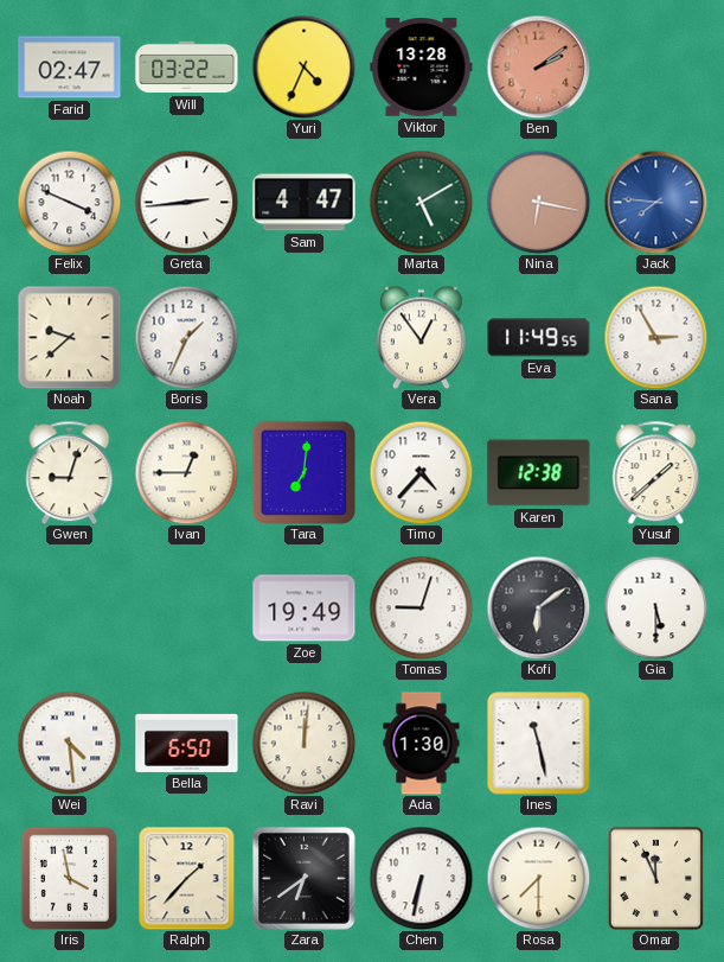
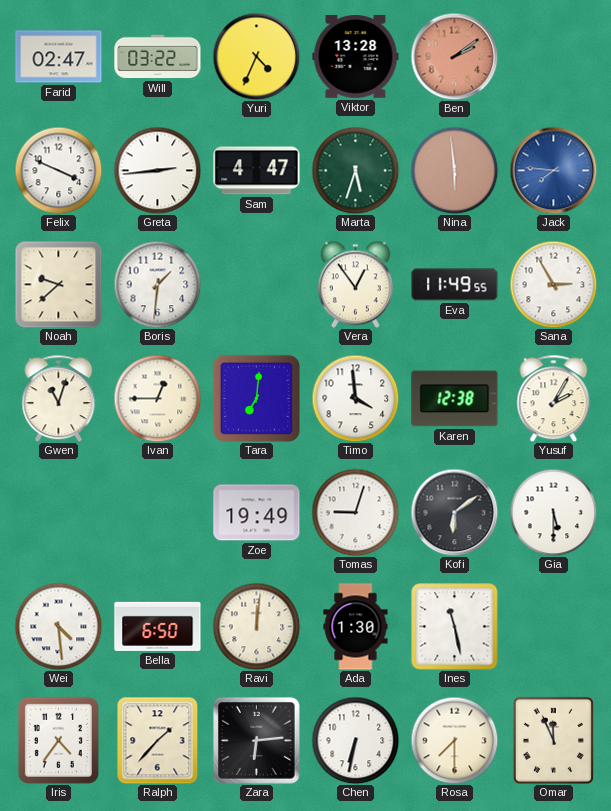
Marta: 5:10 -> 5:33
Nina: 6:17 -> 5:59
Boris: 1:34 -> 1:31
Gwen: 9:03 -> 11:03
Timo: 4:37 -> 3:59
Yusuf: 1:38 -> 2:05
Iris: 3:58 -> 4:36
Zara: 6:39 -> 6:14
